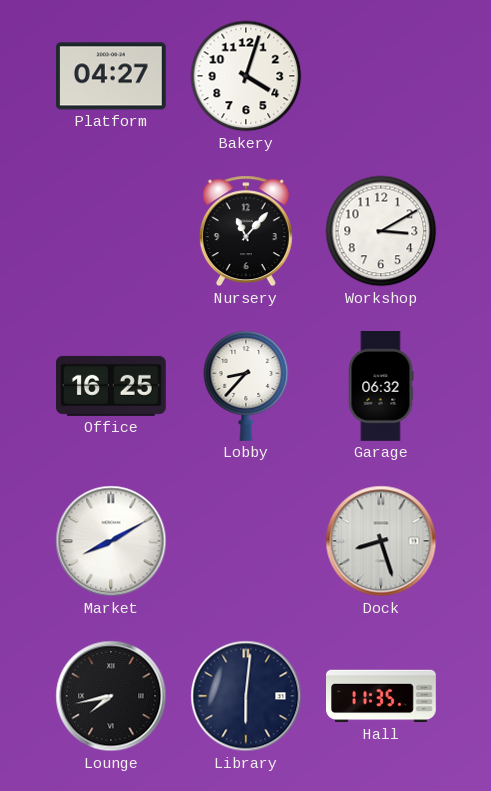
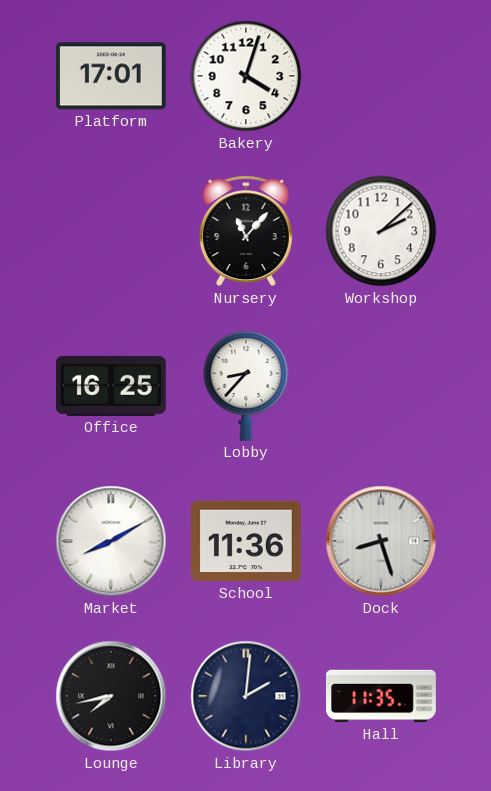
Platform: 04:27 -> 17:01
Workshop: 3:10 -> 2:08
Garage: 06:32 -> none
School: none -> 11:36
Library: 6:01 -> 2:01
